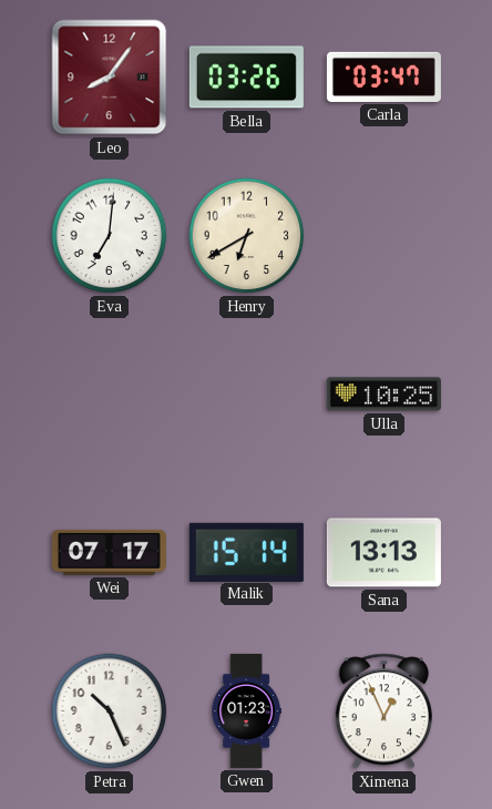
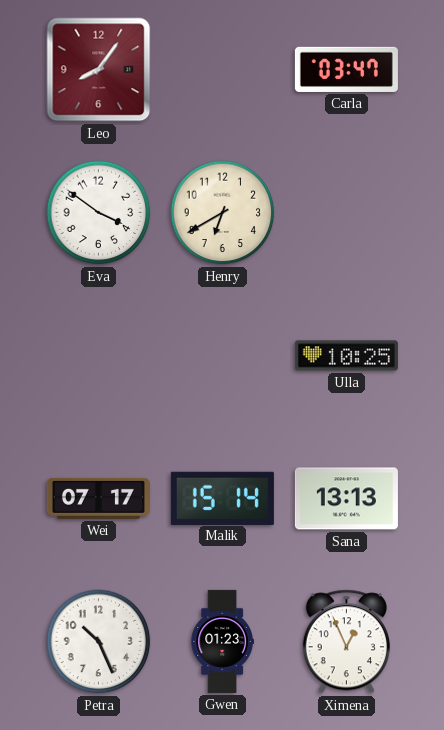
Bella: 03:26 -> none
Eva: 7:01 -> 3:51
